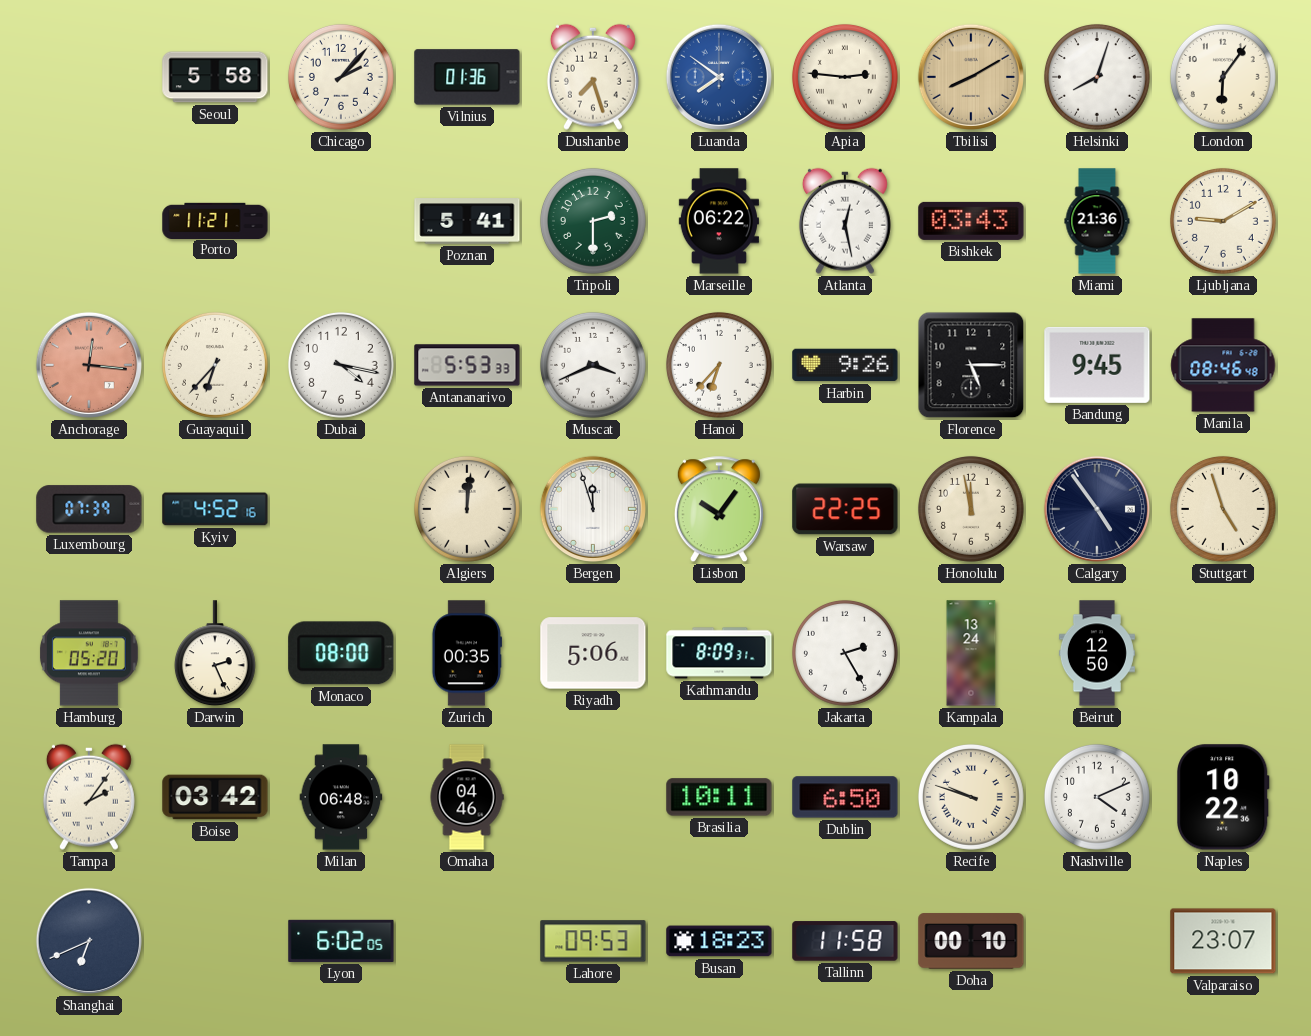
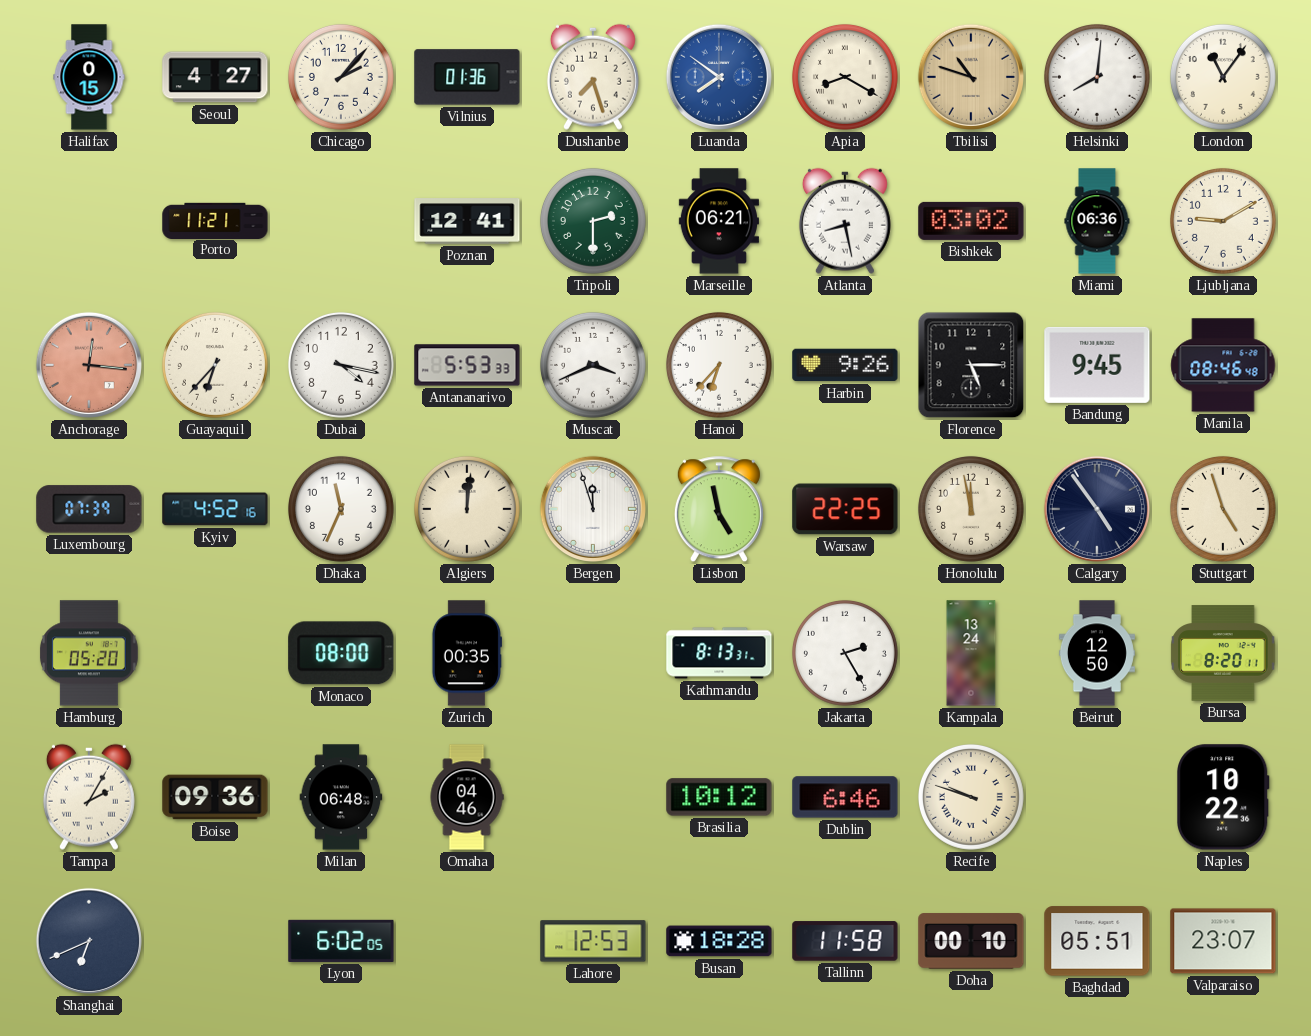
Halifax: none -> 0:15
Seoul: 5:58 -> 4:27
Apia: 2:46 -> 8:20
Tbilisi: 8:10 -> 10:48
Helsinki: 8:03 -> 8:01
London: 6:06 -> 11:06
Poznan: 5:41 -> 12:41
Marseille: 06:22 -> 06:21
Atlanta: 12:28 -> 8:28
Bishkek: 03:43 -> 03:02
Miami: 21:36 -> 06:36
Dhaka: none -> 11:34
Lisbon: 10:06 -> 4:58
Darwin: 2:26 -> none
Riyadh: 5:06 -> none
Kathmandu: 8:09 -> 8:13
Bursa: none -> 8:20
Tampa: 2:06 -> 2:05
Boise: 03:42 -> 09:36
Brasilia: 10:11 -> 10:12
Dublin: 6:50 -> 6:46
Nashville: 4:11 -> none
Lahore: 09:53 -> 12:53
Busan: 18:23 -> 18:28
Baghdad: none -> 05:51
